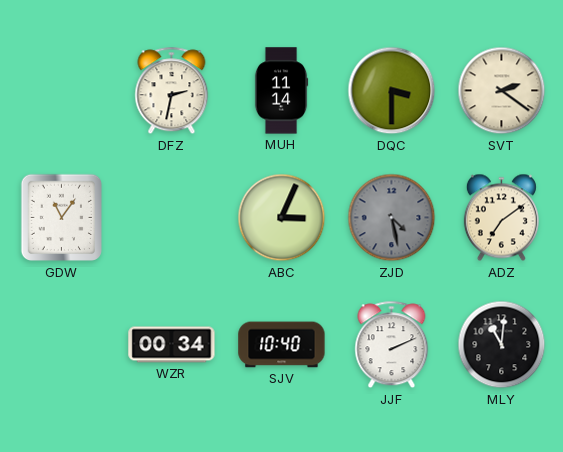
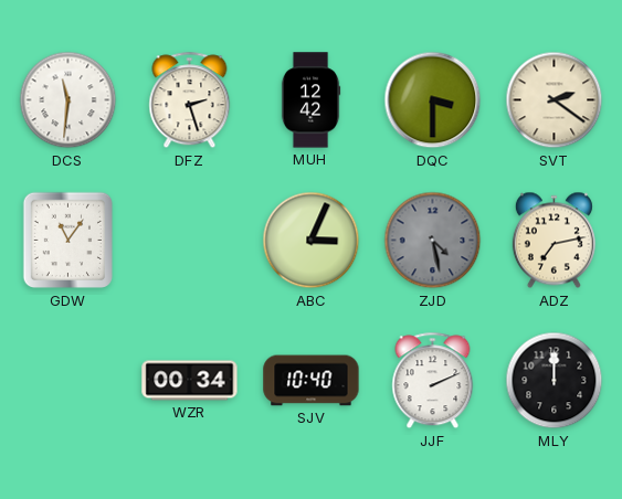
DCS: none -> 11:31
DFZ: 2:32 -> 2:27
MUH: 11:14 -> 12:42
ADZ: 7:09 -> 7:13
MLY: 11:01 -> 12:00
